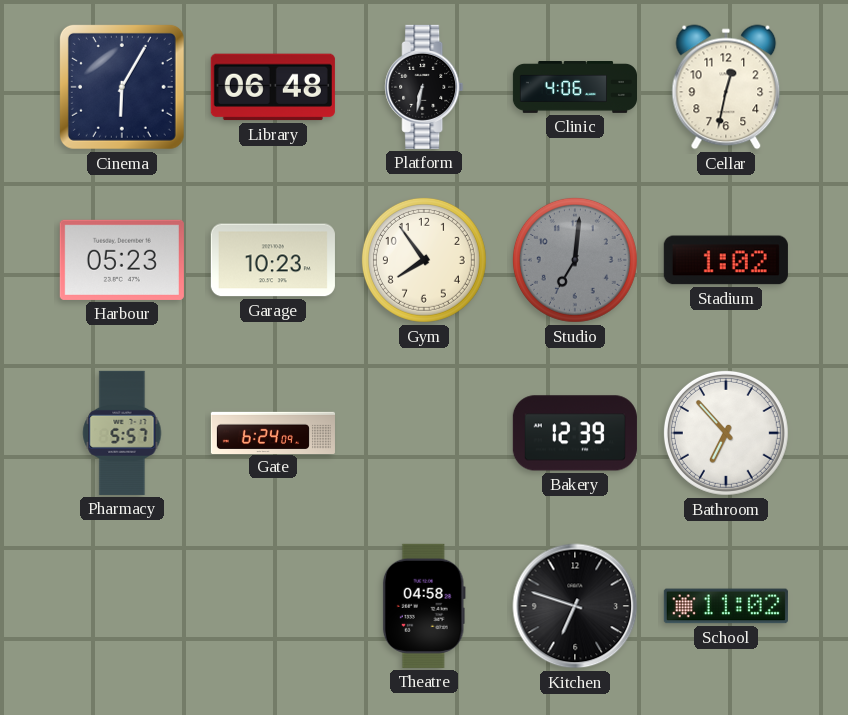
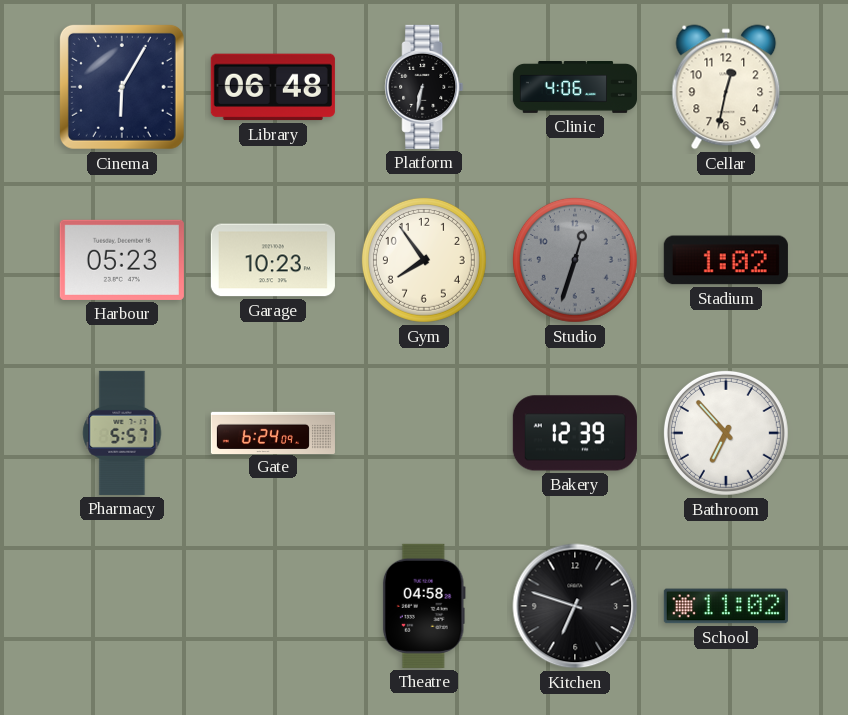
Studio: 7:01 -> 12:33
